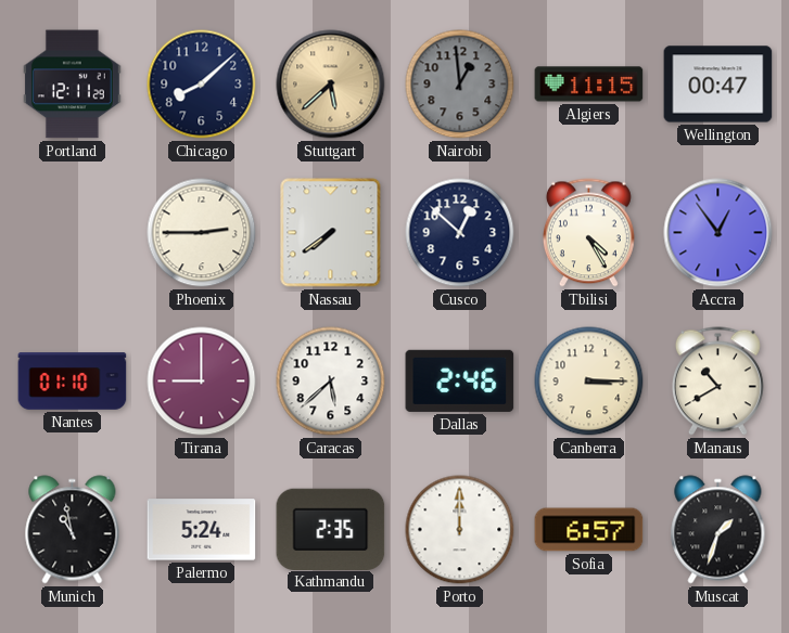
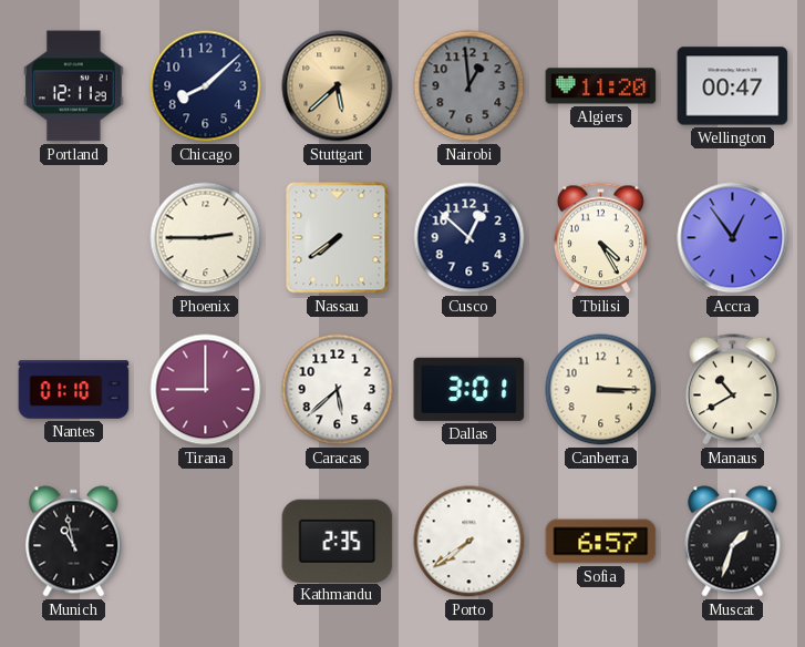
Algiers: 11:15 -> 11:20
Dallas: 2:46 -> 3:01
Palermo: 5:24 -> none
Porto: 12:00 -> 7:39
